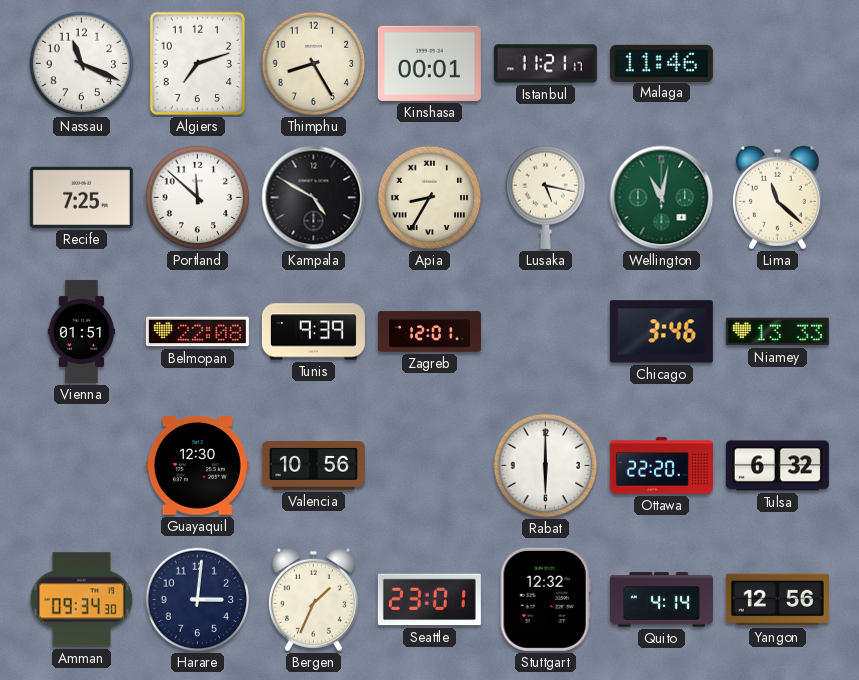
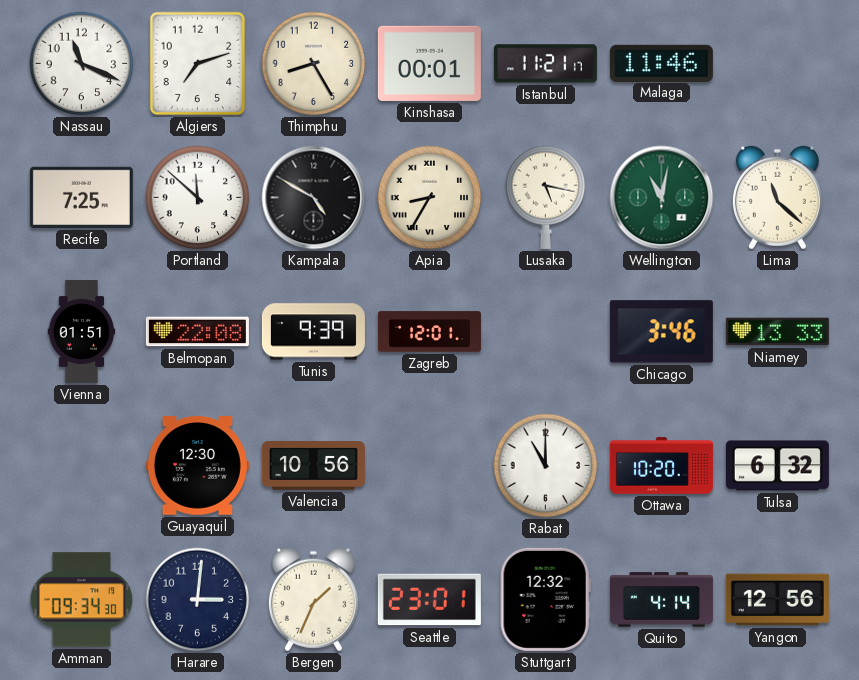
Rabat: 6:00 -> 11:00
Ottawa: 22:20 -> 10:20
